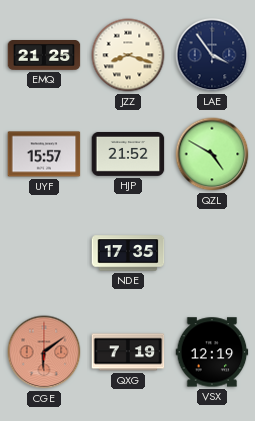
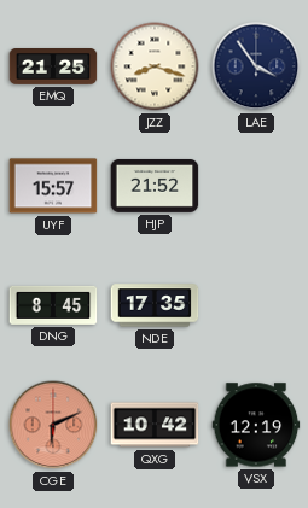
QZL: 4:50 -> none
DNG: none -> 8:45
CGE: 6:09 -> 6:11
QXG: 7:19 -> 10:42
